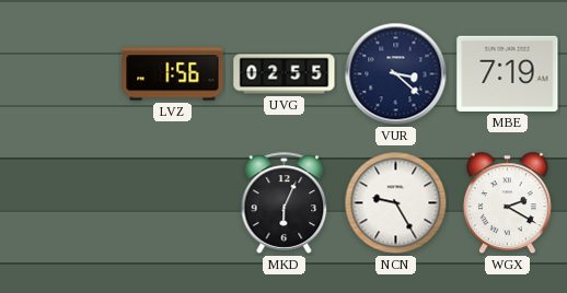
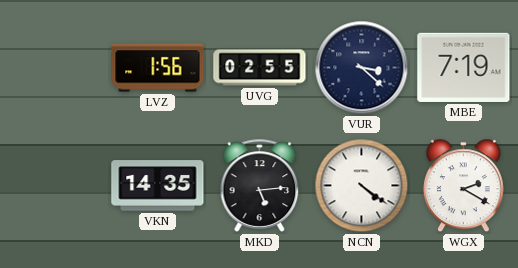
VKN: none -> 14:35
MKD: 6:04 -> 5:14
NCN: 9:25 -> 4:21
